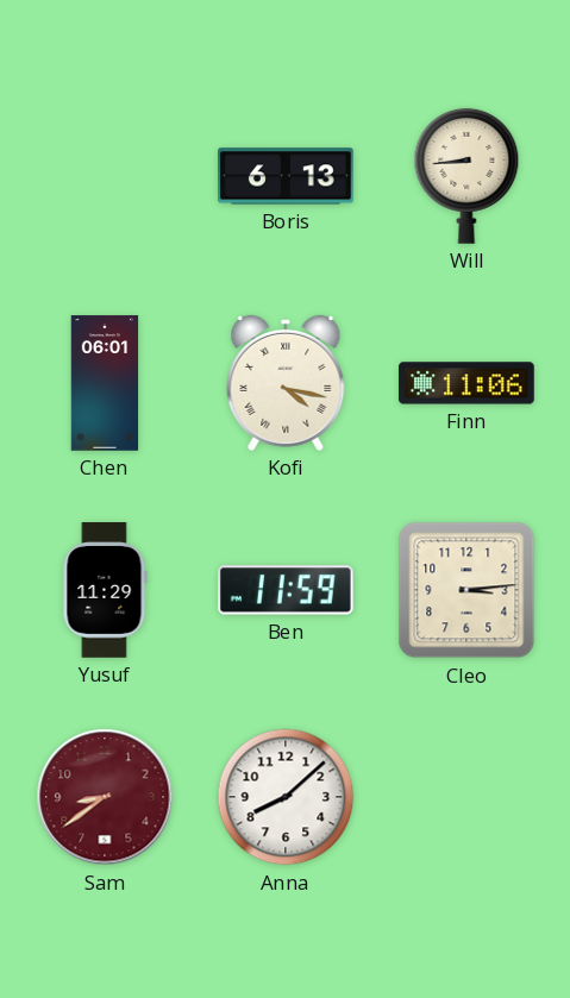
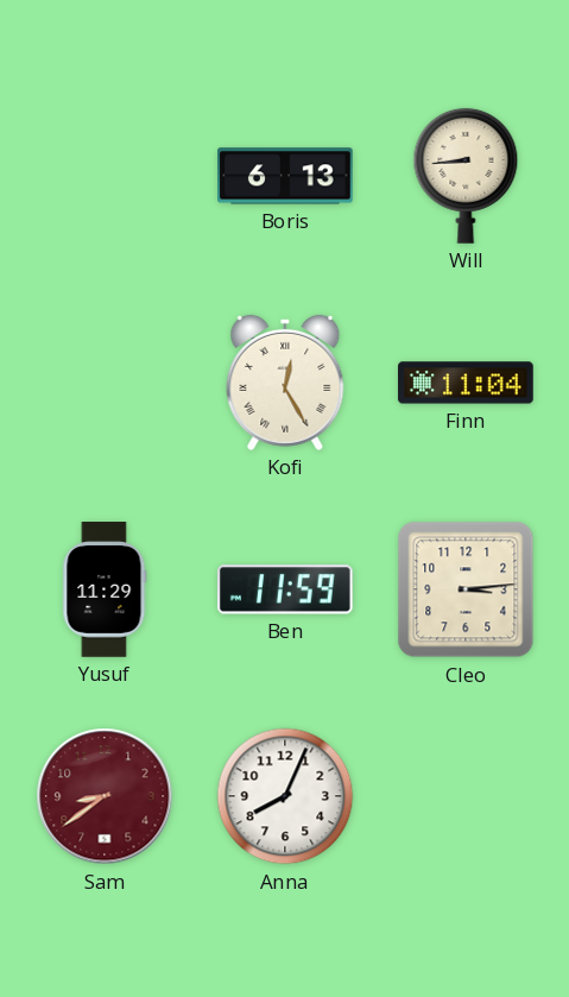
Chen: 06:01 -> none
Kofi: 4:17 -> 12:25
Finn: 11:06 -> 11:04
Anna: 8:08 -> 8:04
